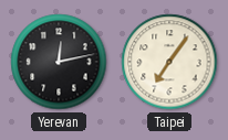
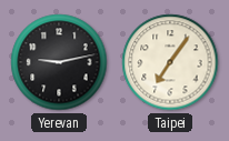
Yerevan: 12:13 -> 9:13
